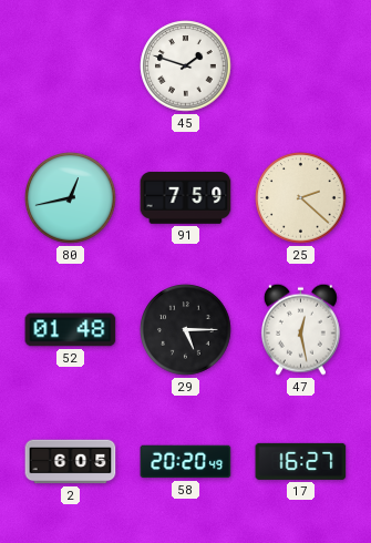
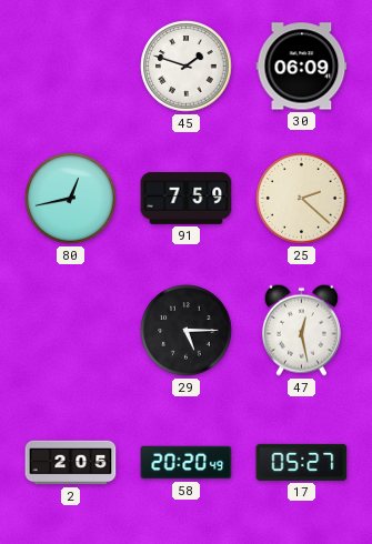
30: none -> 06:09
52: 01:48 -> none
2: 6:05 -> 2:05
17: 16:27 -> 05:27
